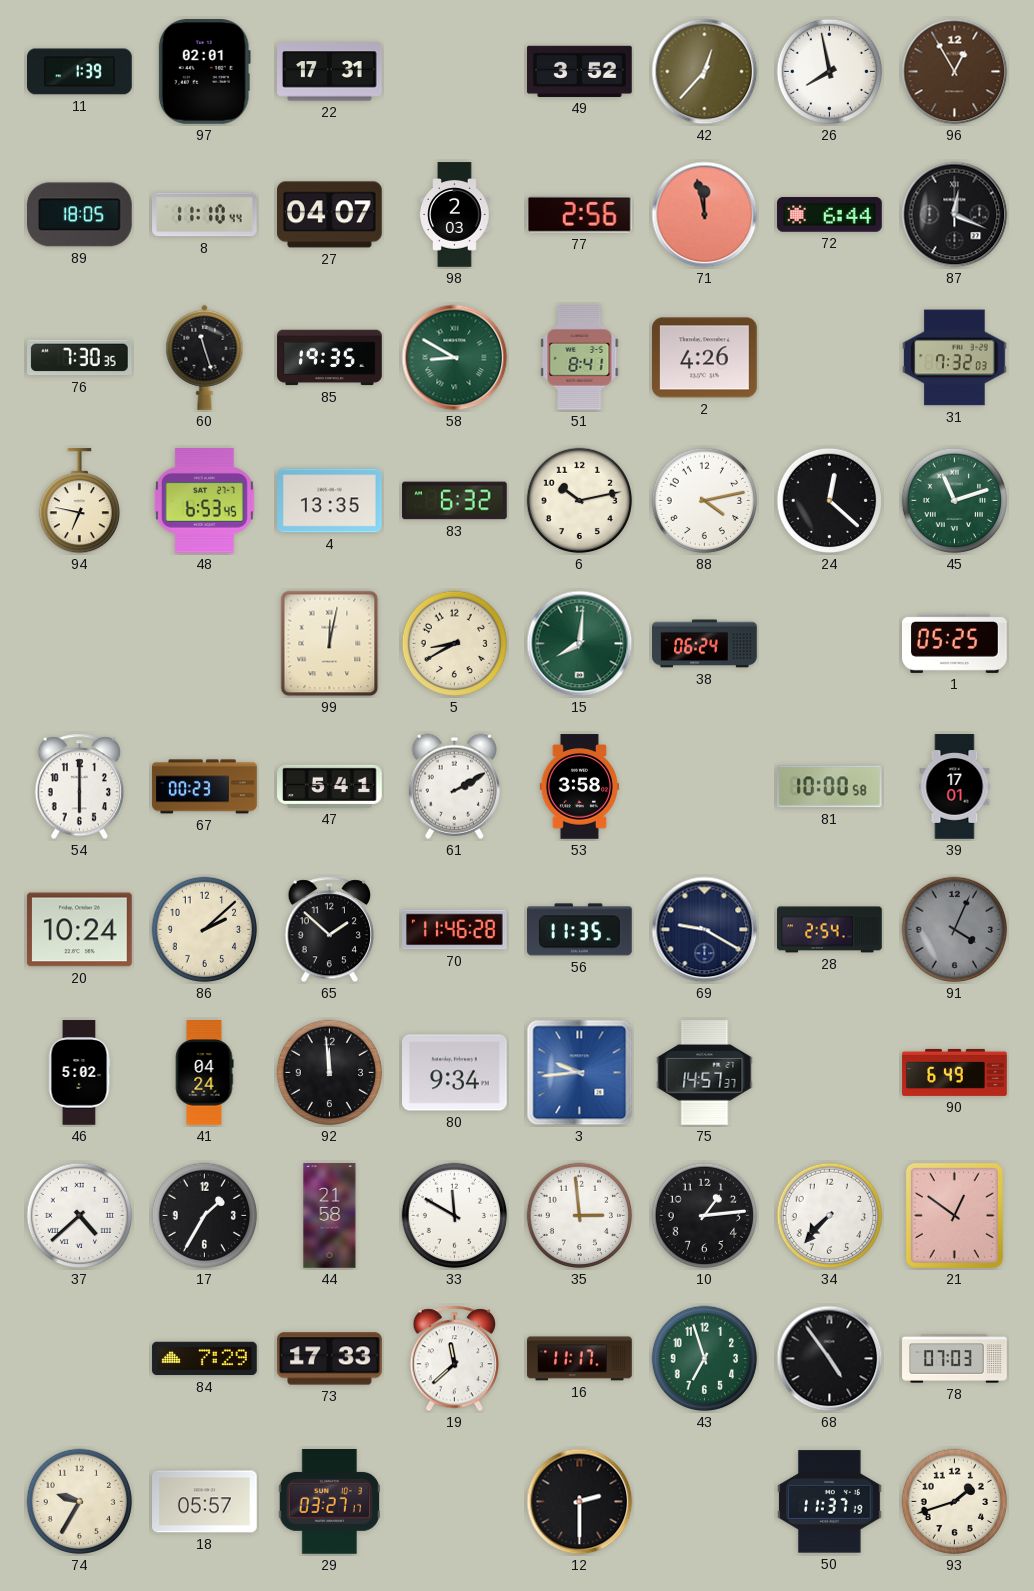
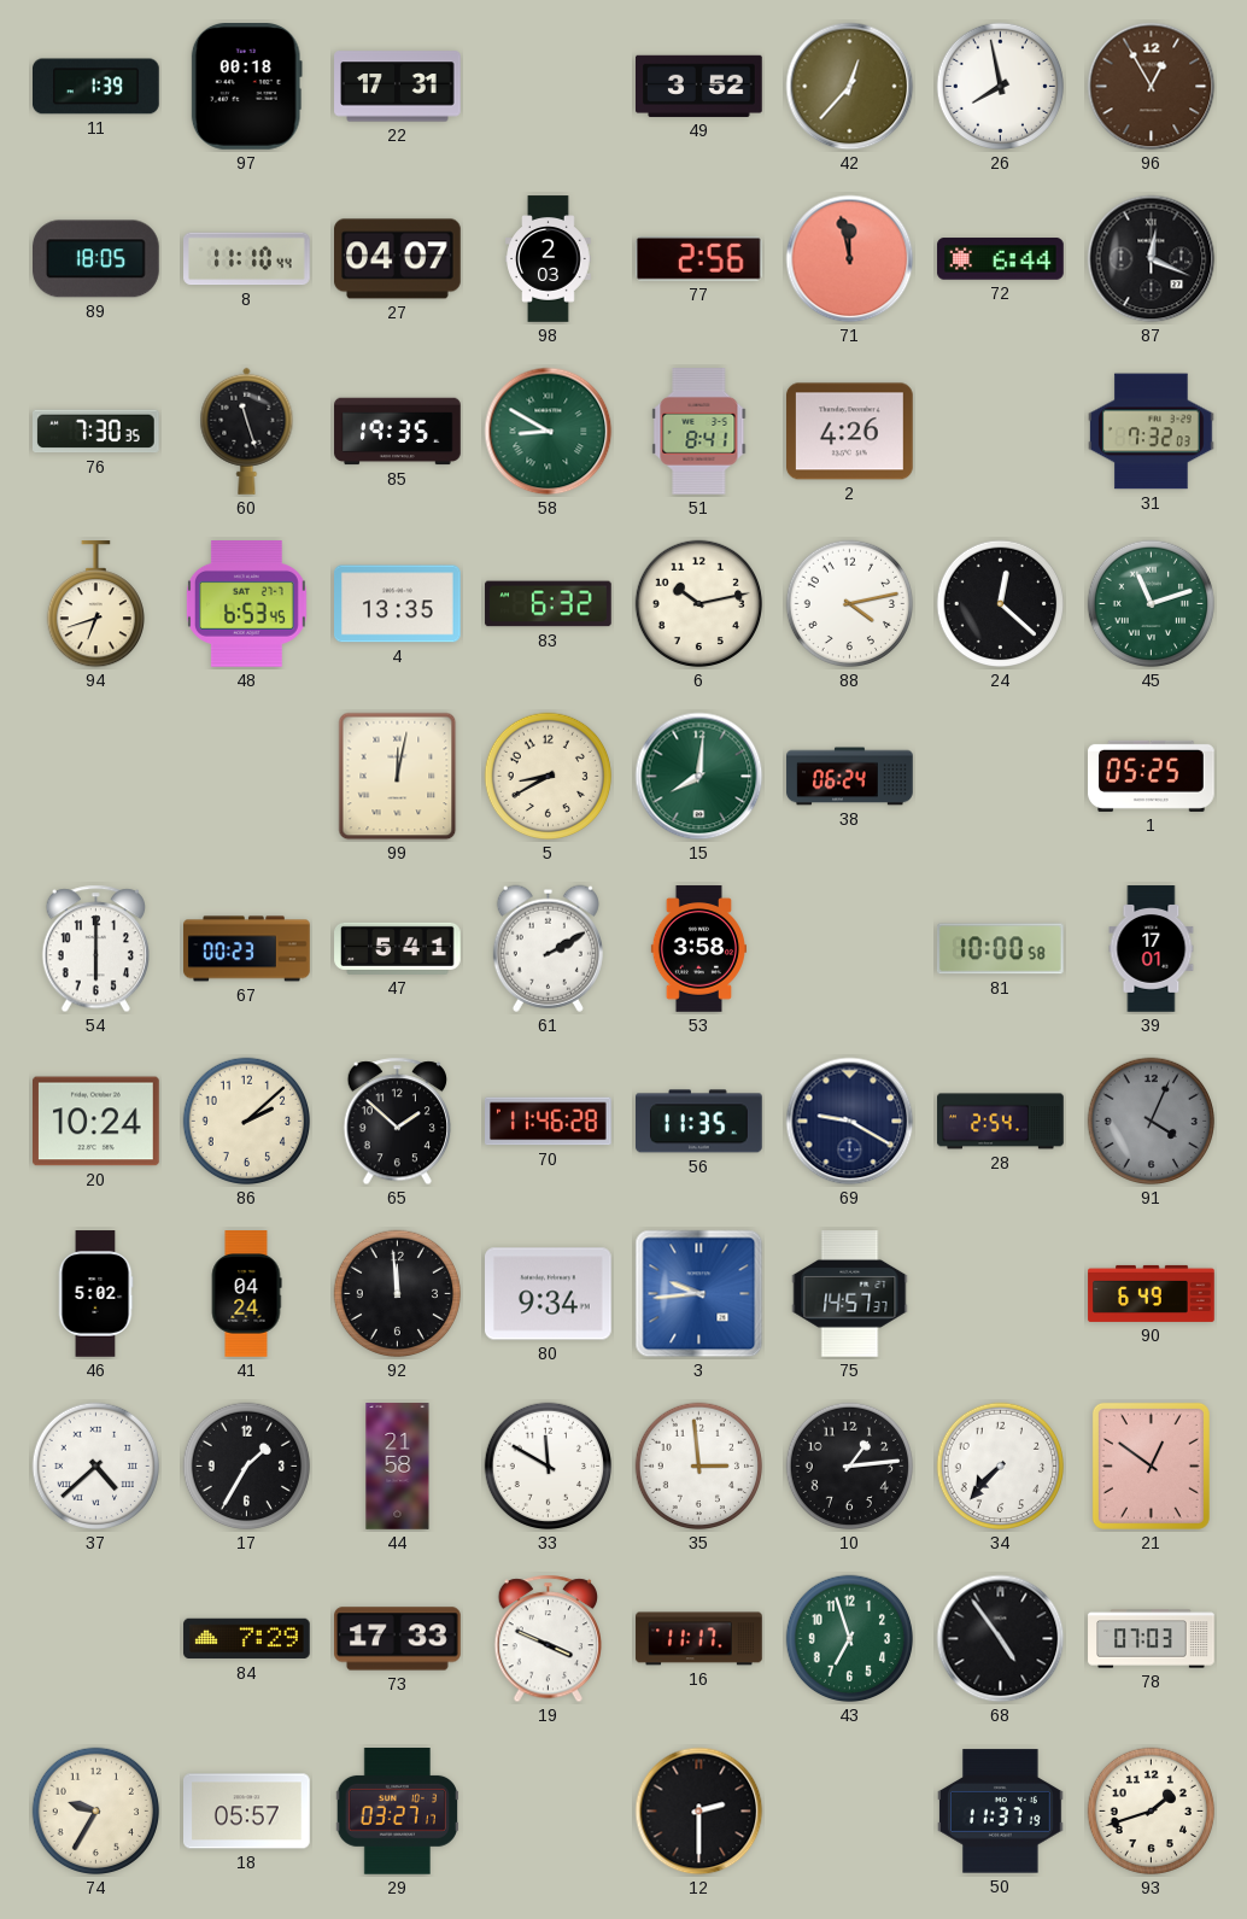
97: 02:01 -> 00:18
94: 6:47 -> 6:42
19: 11:38 -> 3:49
